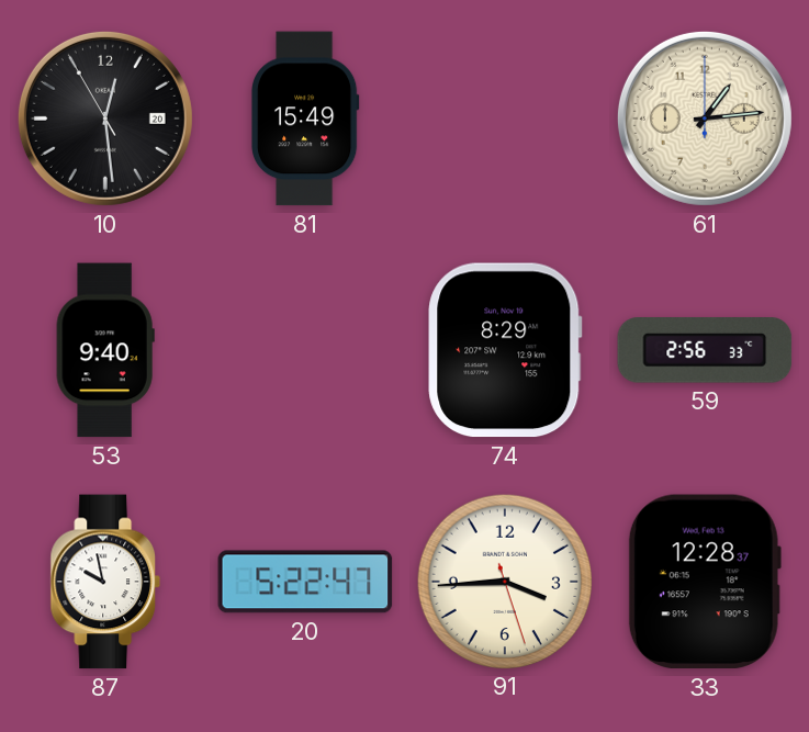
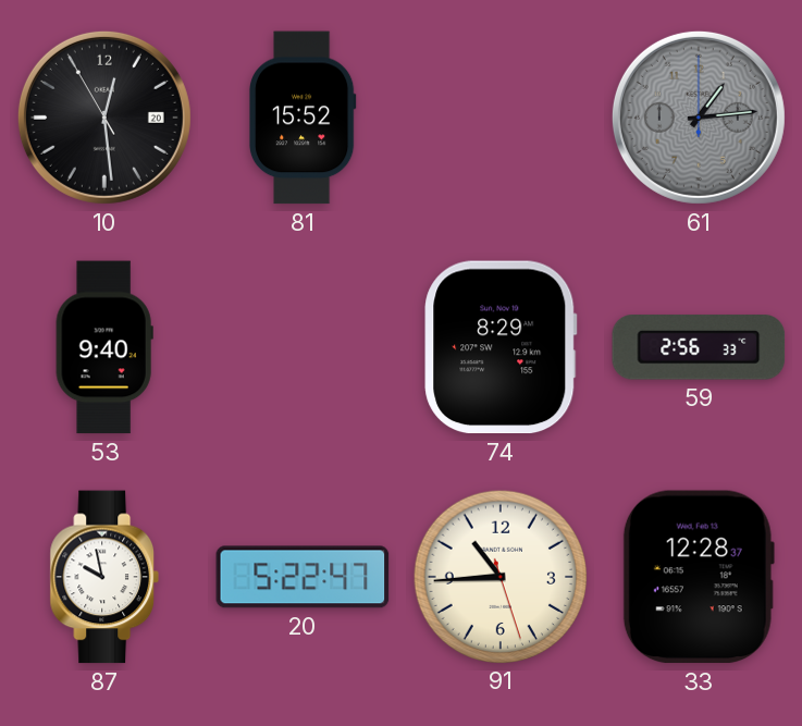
81: 15:49 -> 15:52
61 dial: cream -> grey
91: 3:44 -> 10:44
